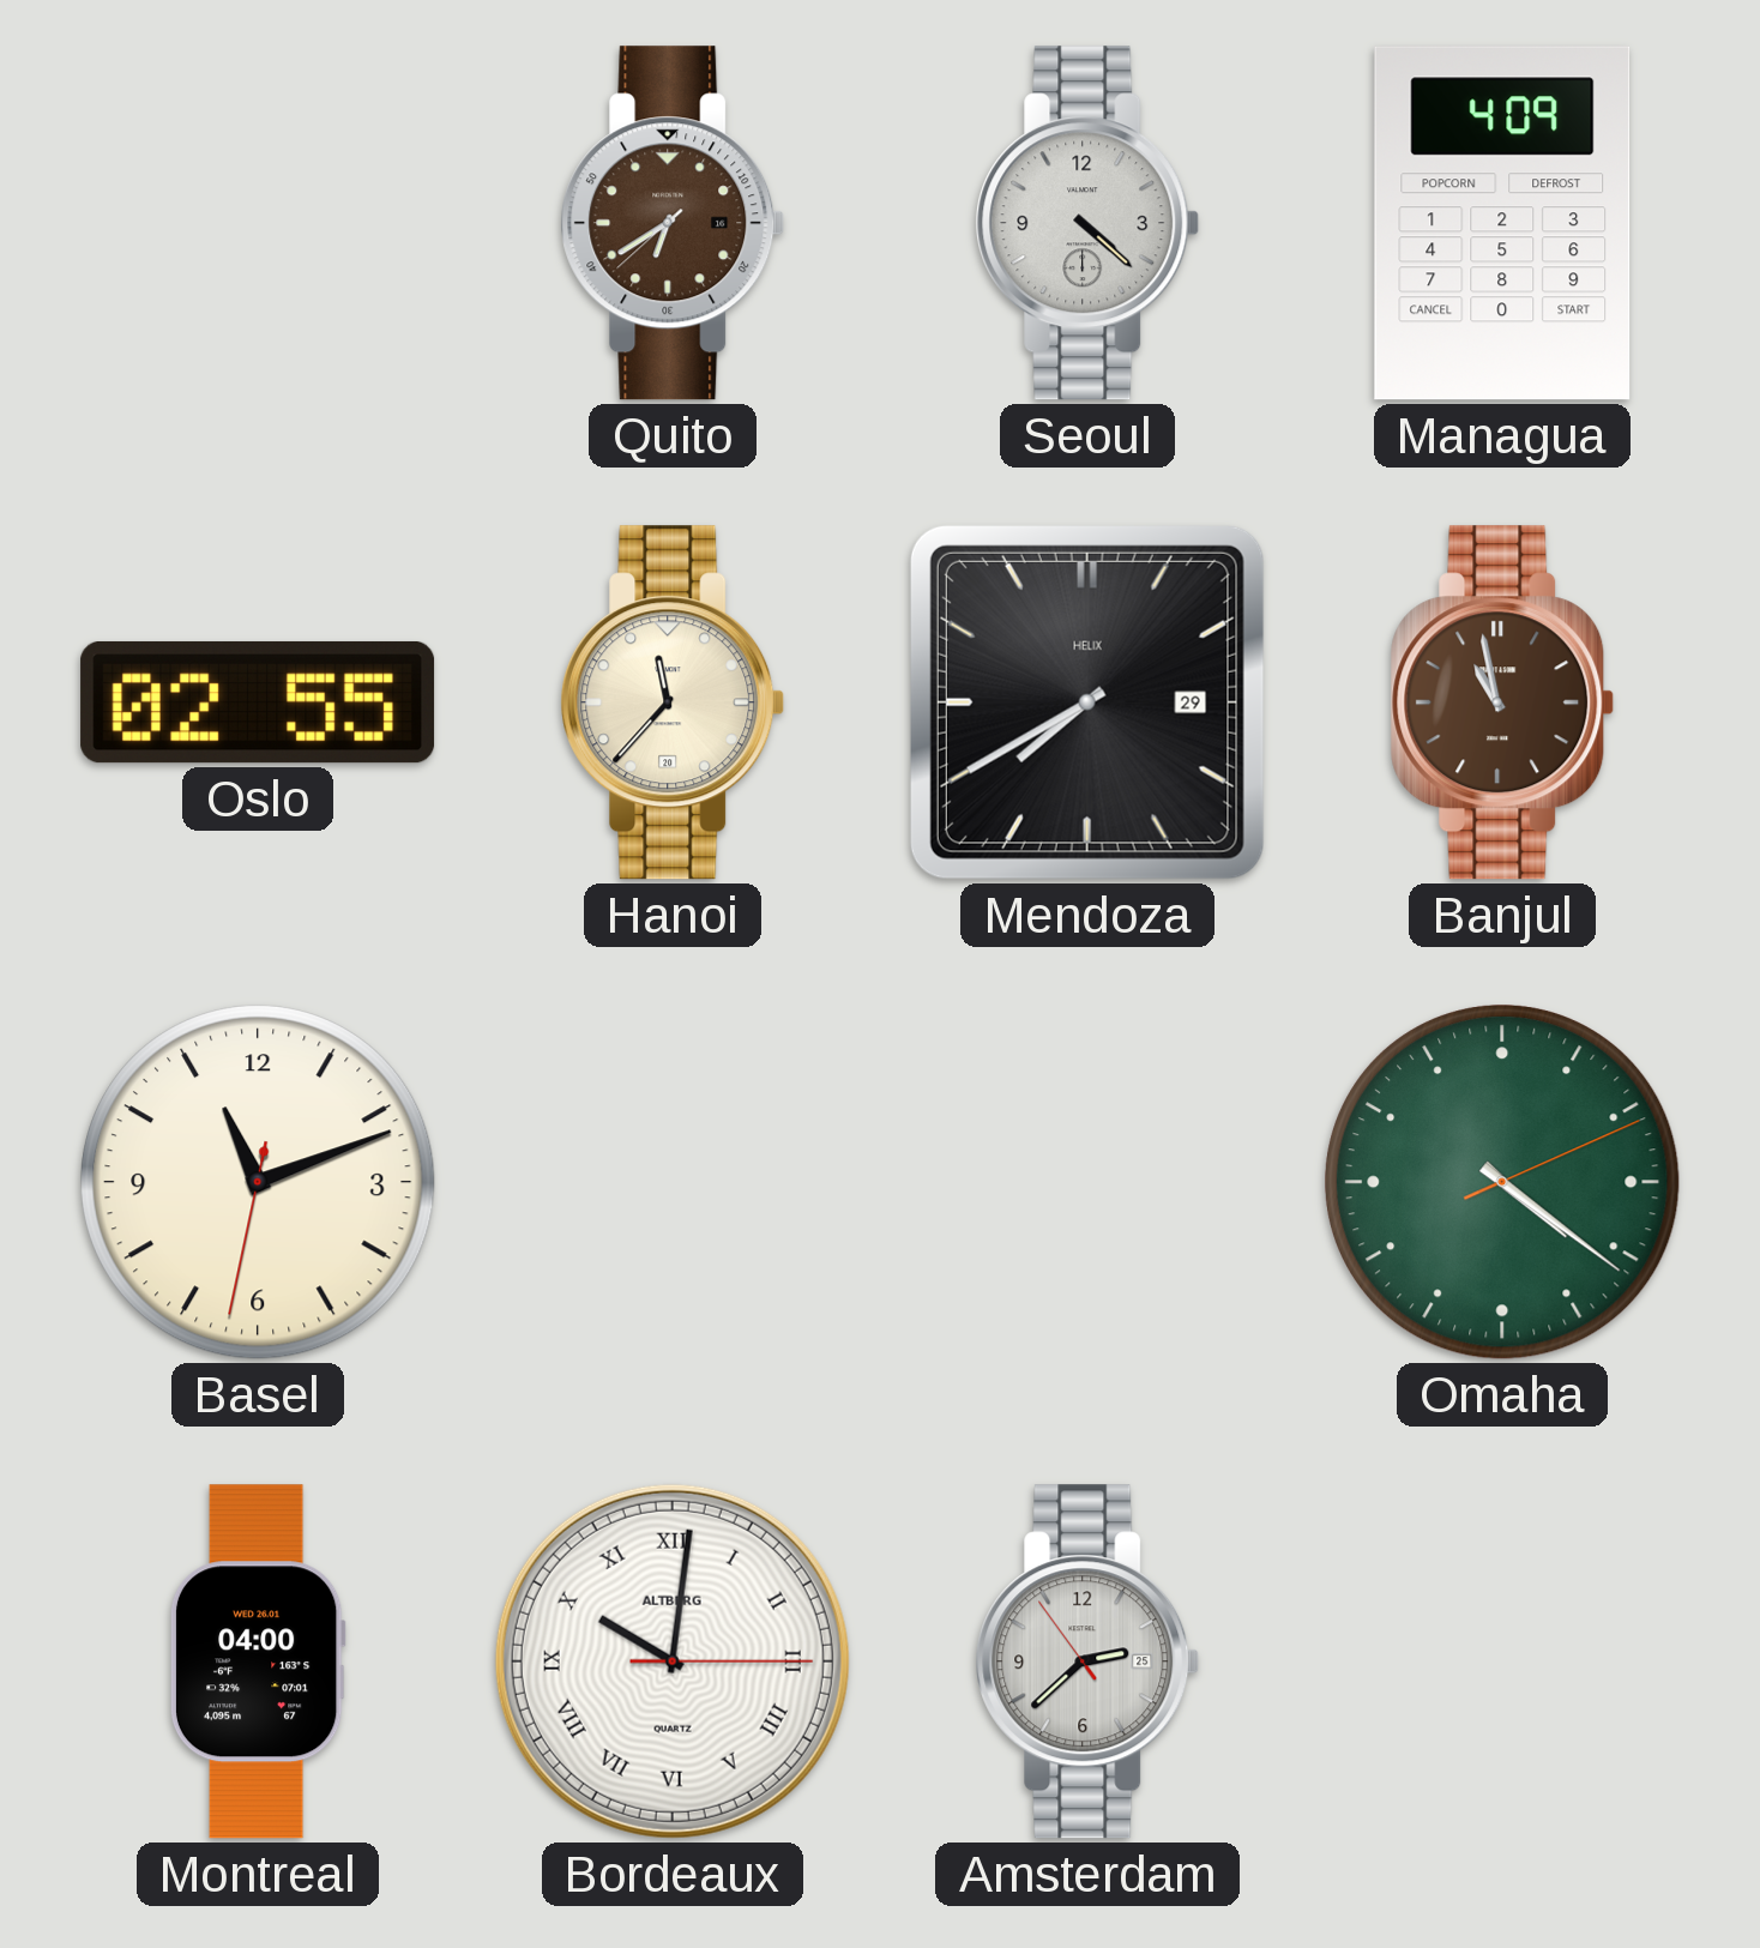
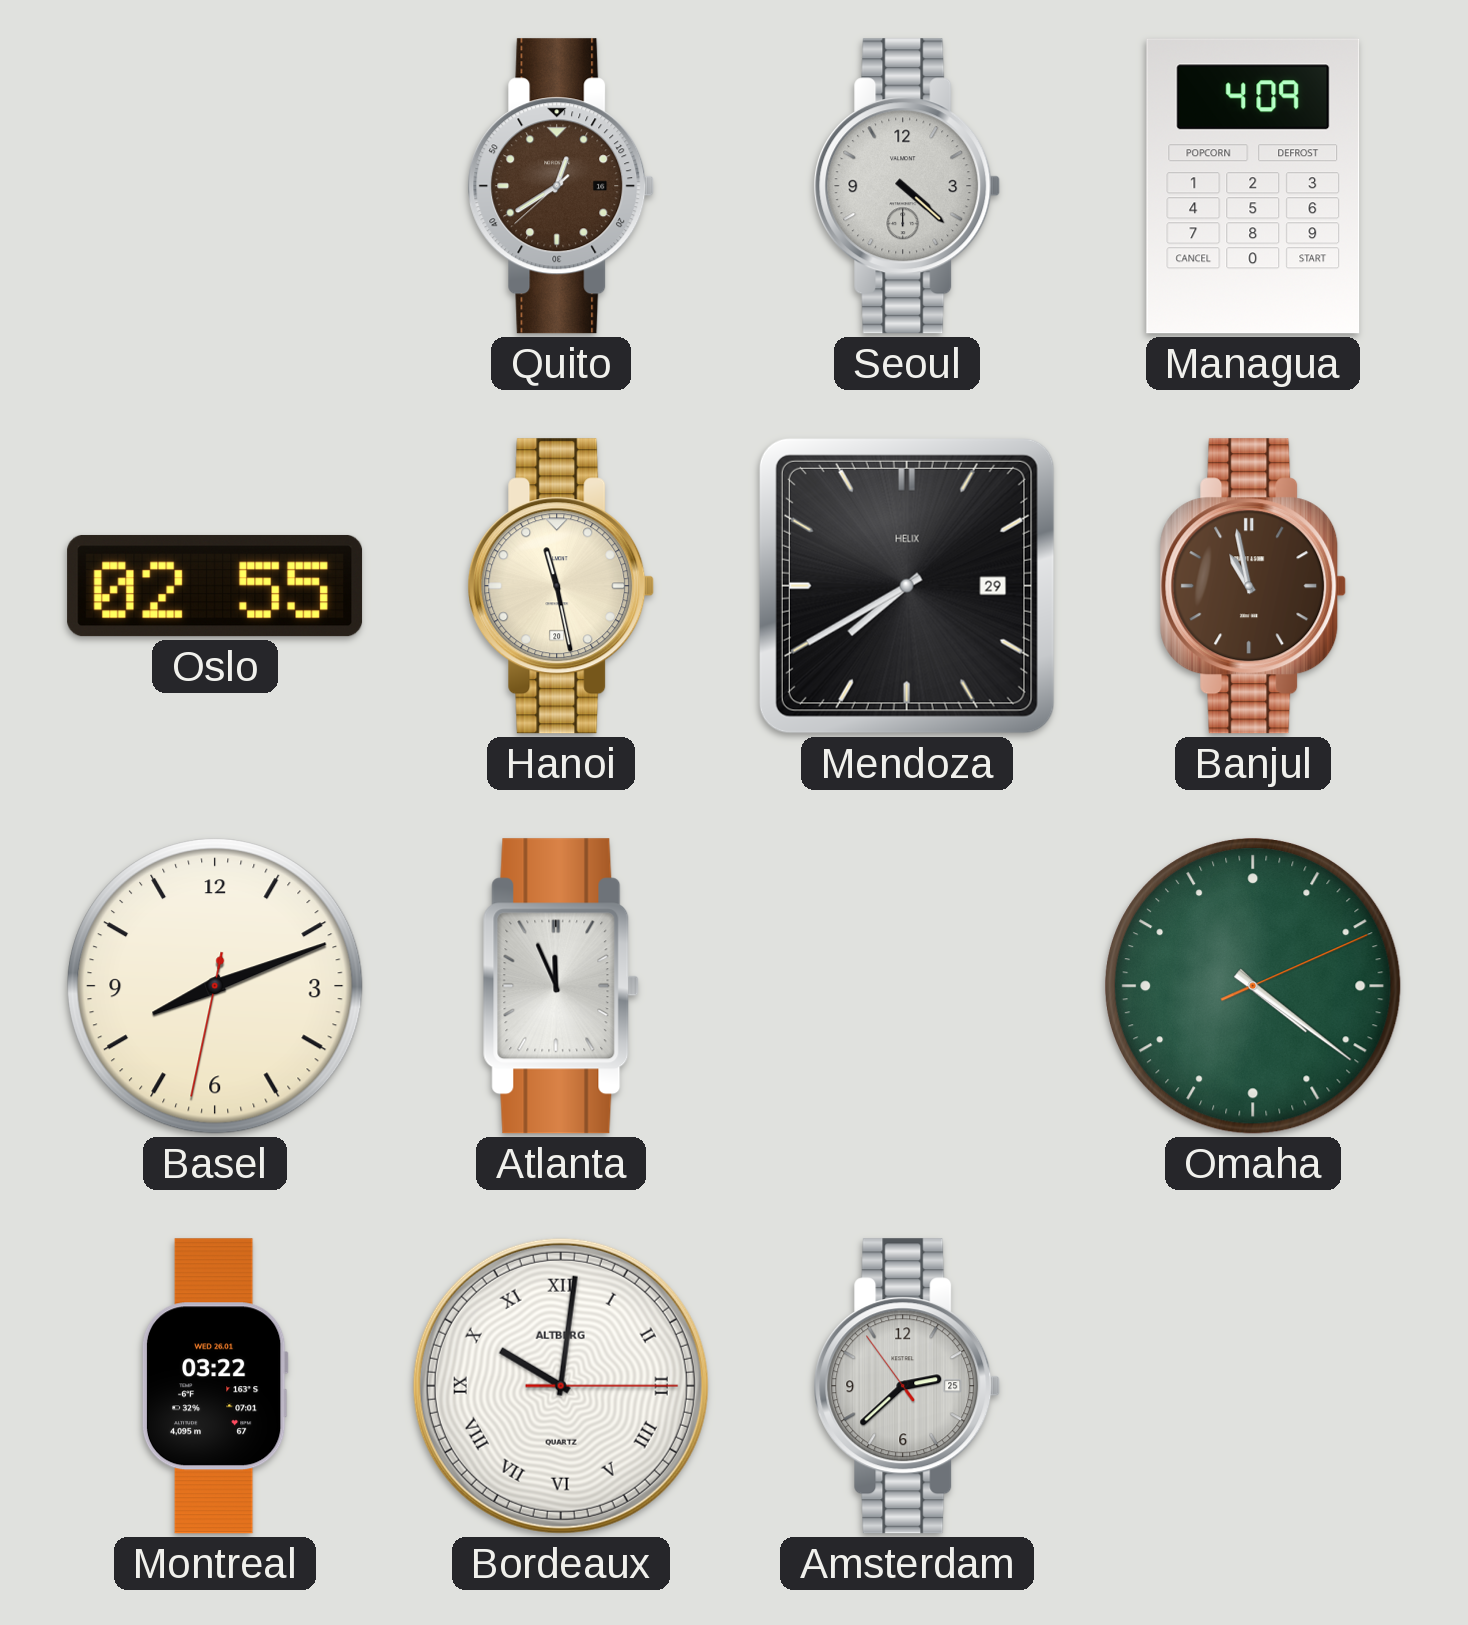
Quito: 6:39 -> 12:39
Hanoi: 11:37 -> 11:28
Basel: 11:11 -> 8:11
Atlanta: none -> 11:56
Montreal: 04:00 -> 03:22
